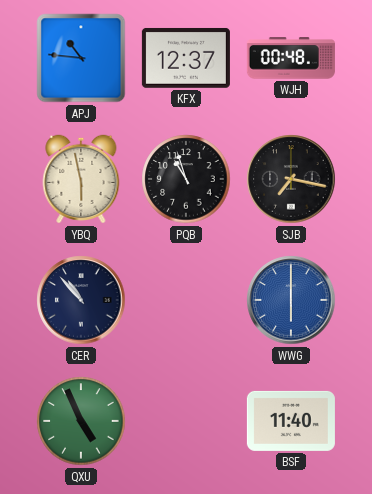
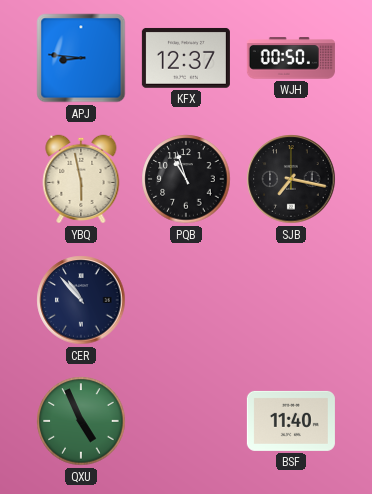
APJ: 10:46 -> 8:46
WJH: 00:48 -> 00:50
WWG: 6:00 -> none
